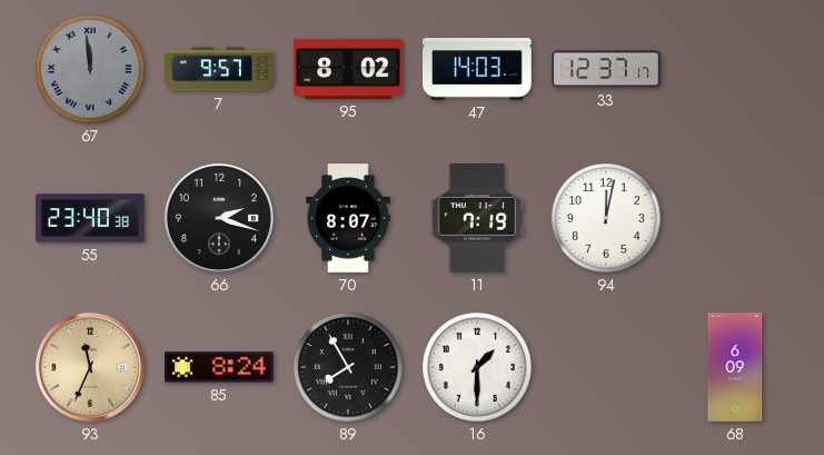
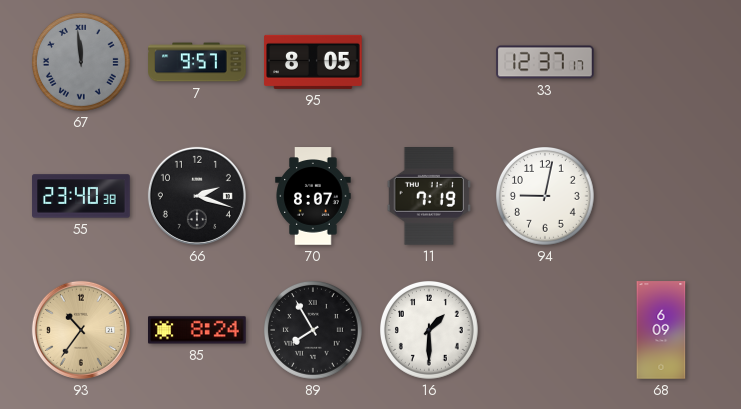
95: 8:02 -> 8:05
47: 14:03 -> none
94: 12:02 -> 9:02
93: 11:34 -> 10:36
